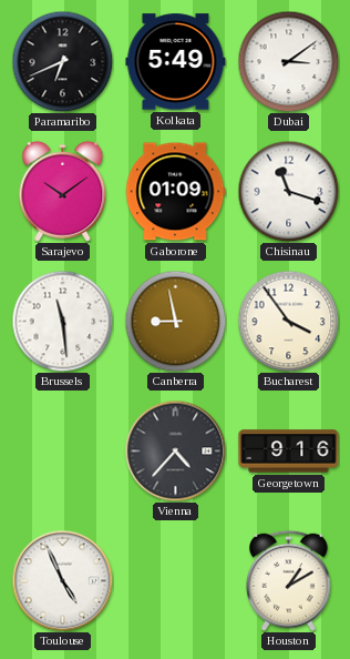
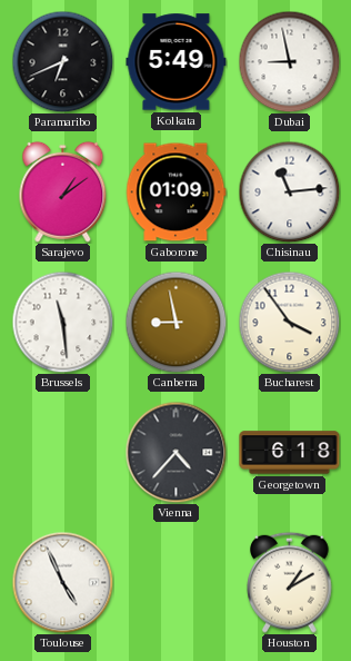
Dubai: 3:09 -> 8:58
Sarajevo: 10:09 -> 1:09
Chisinau: 11:18 -> 11:14
Georgetown: 9:16 -> 6:18
